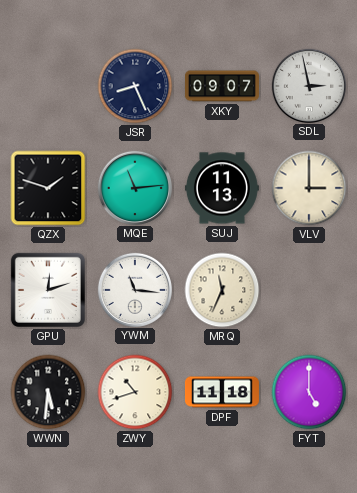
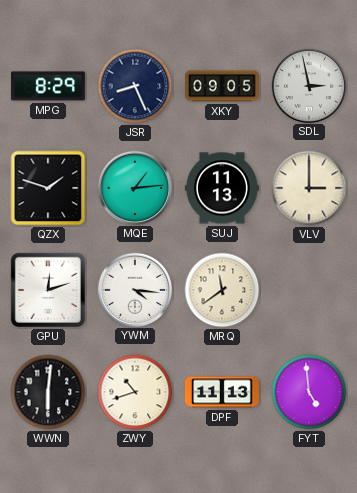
MPG: none -> 8:29
XKY: 09:07 -> 09:05
MQE: 11:14 -> 1:14
YWM: 11:16 -> 4:16
MRQ: 11:34 -> 11:39
WWN: 5:31 -> 6:01
DPF: 11:18 -> 11:13
FYT: 5:00 -> 4:59
